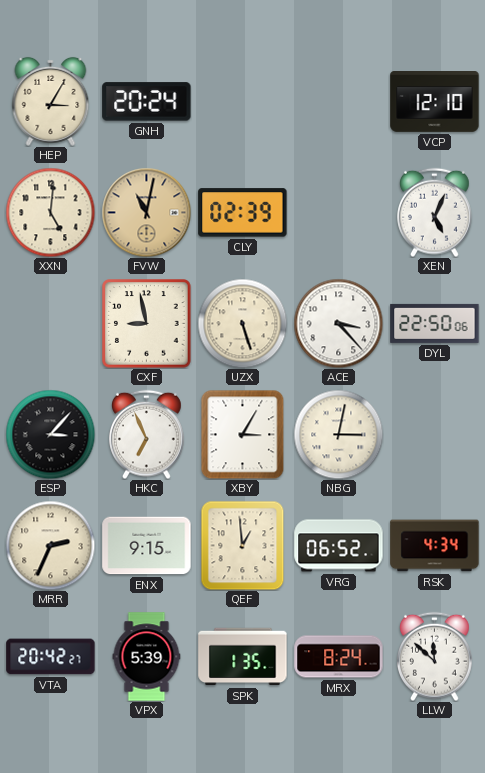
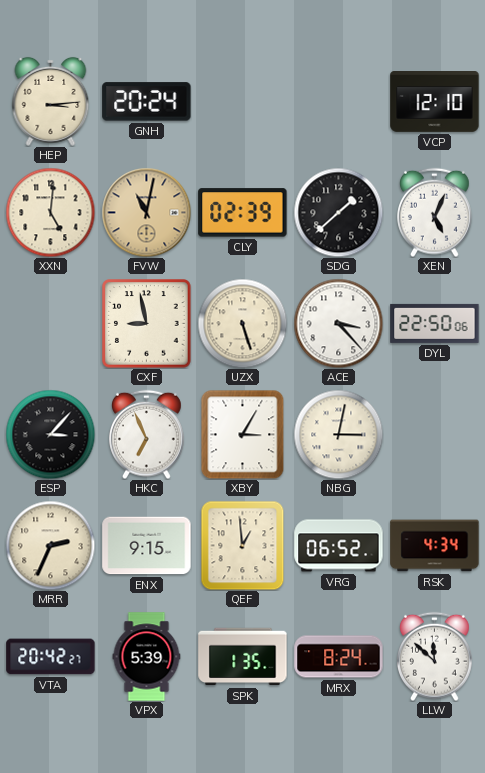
HEP: 3:05 -> 3:14
SDG: none -> 1:38
